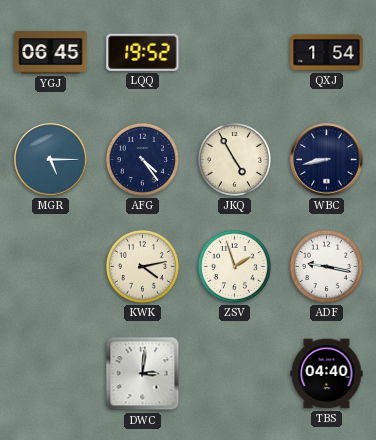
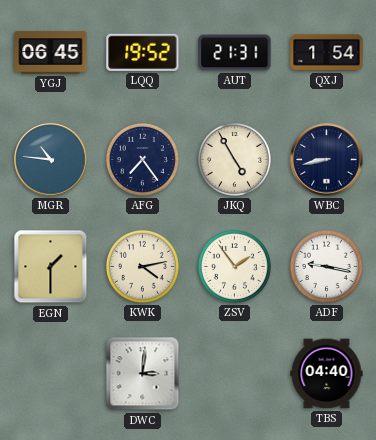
AUT: none -> 21:31
MGR: 5:15 -> 10:46
AFG: 4:24 -> 7:24
EGN: none -> 1:30
ZSV: 1:57 -> 1:54
